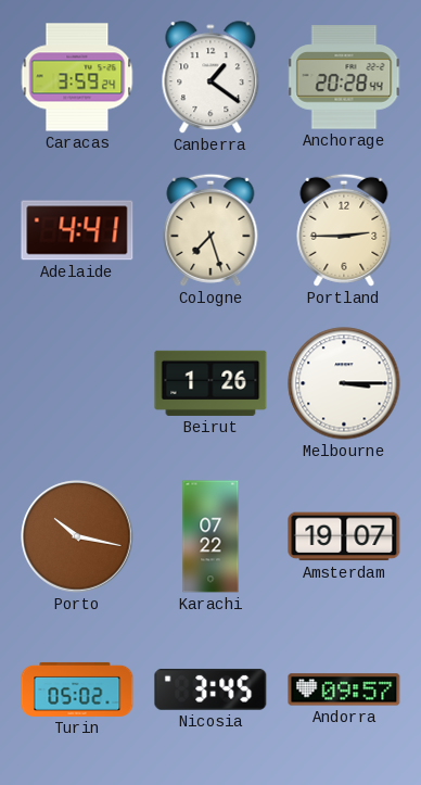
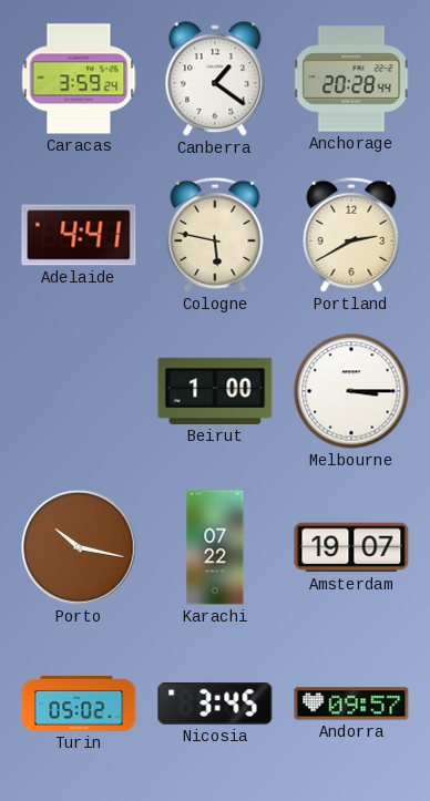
Cologne: 7:27 -> 5:47
Portland: 2:45 -> 2:40
Beirut: 1:26 -> 1:00
